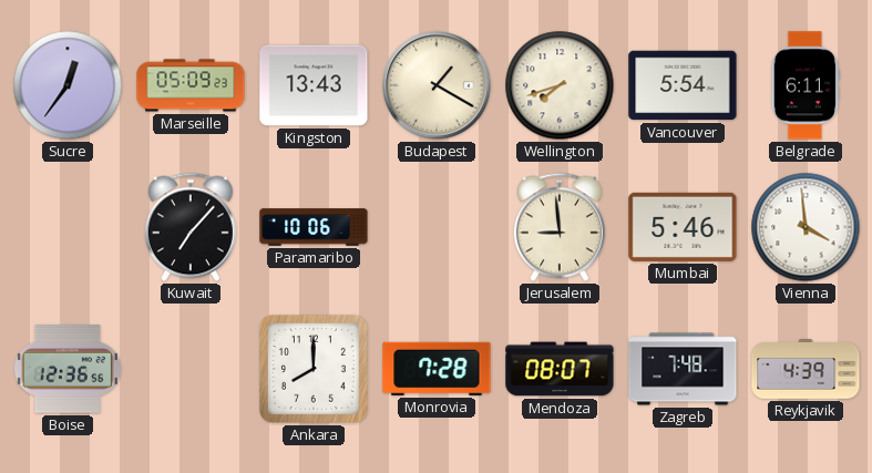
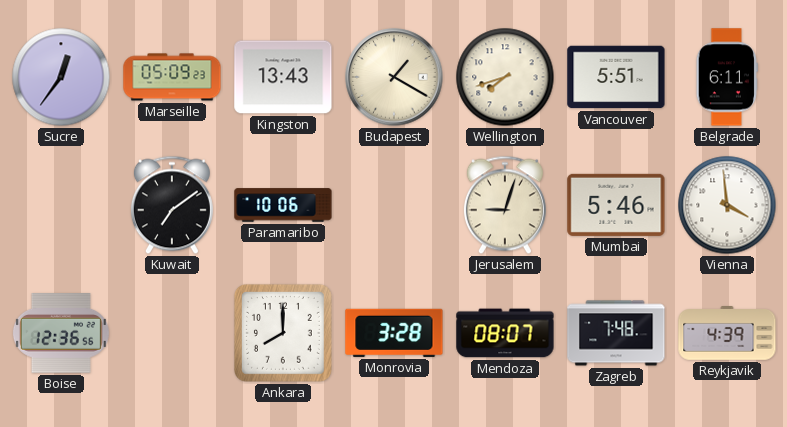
Vancouver: 5:54 -> 5:51
Kuwait: 7:07 -> 7:09
Jerusalem: 8:59 -> 9:03
Monrovia: 7:28 -> 3:28
